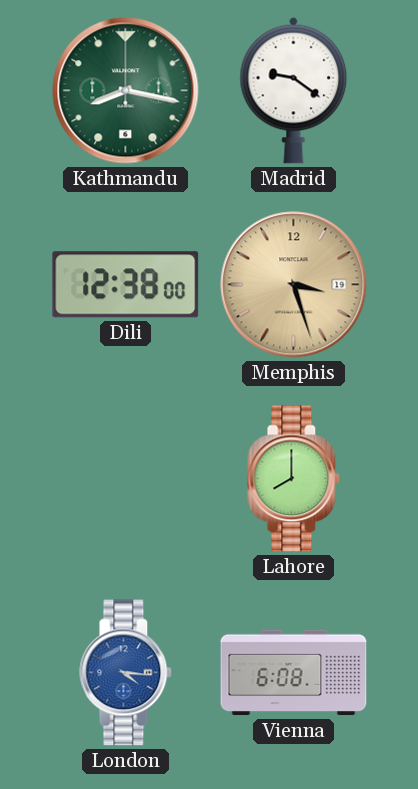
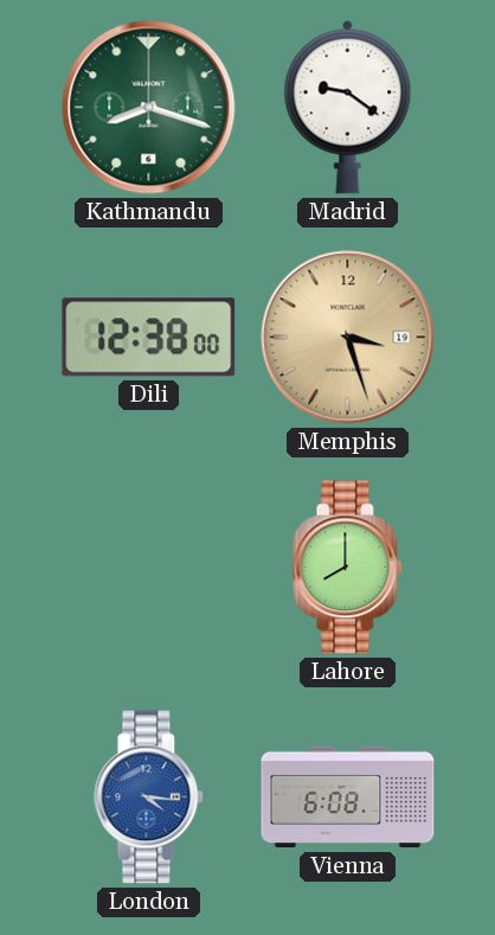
Kathmandu: 8:17 -> 8:18
